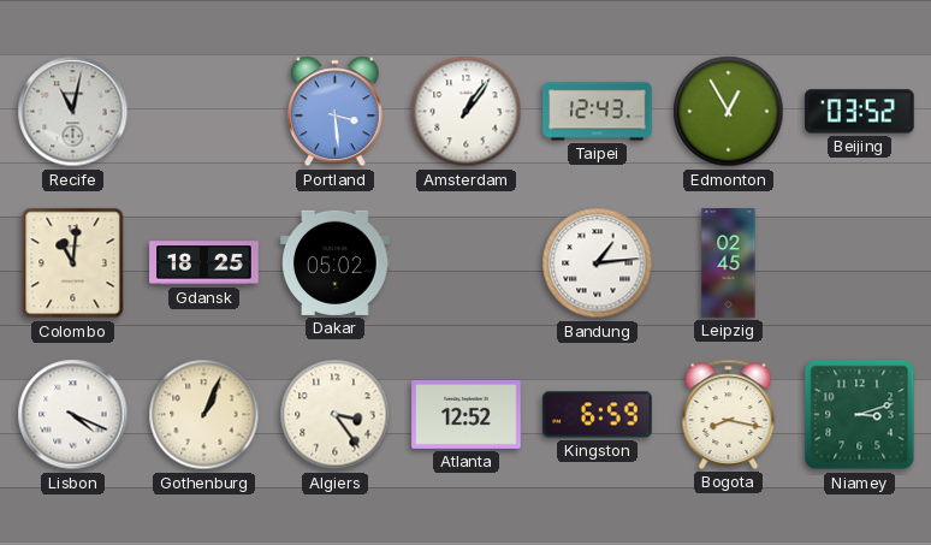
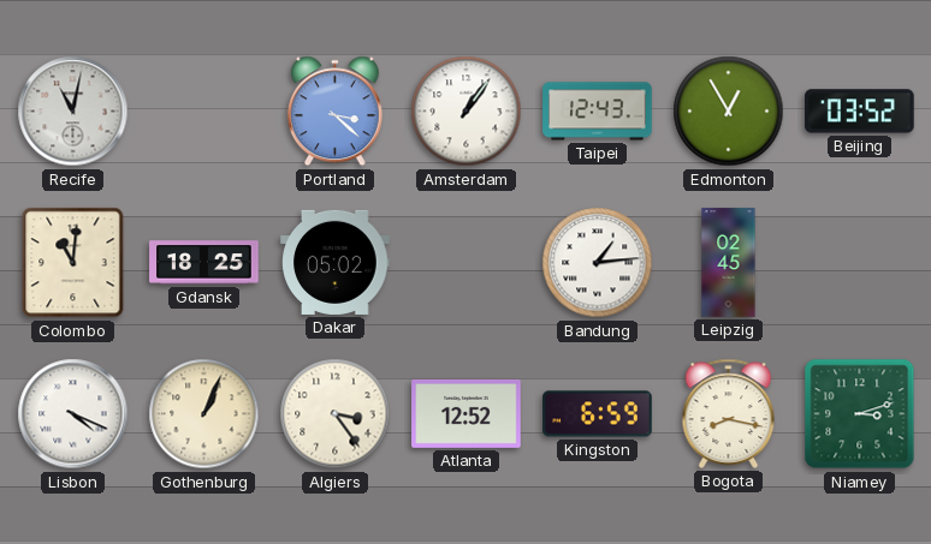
Portland: 3:29 -> 3:22
